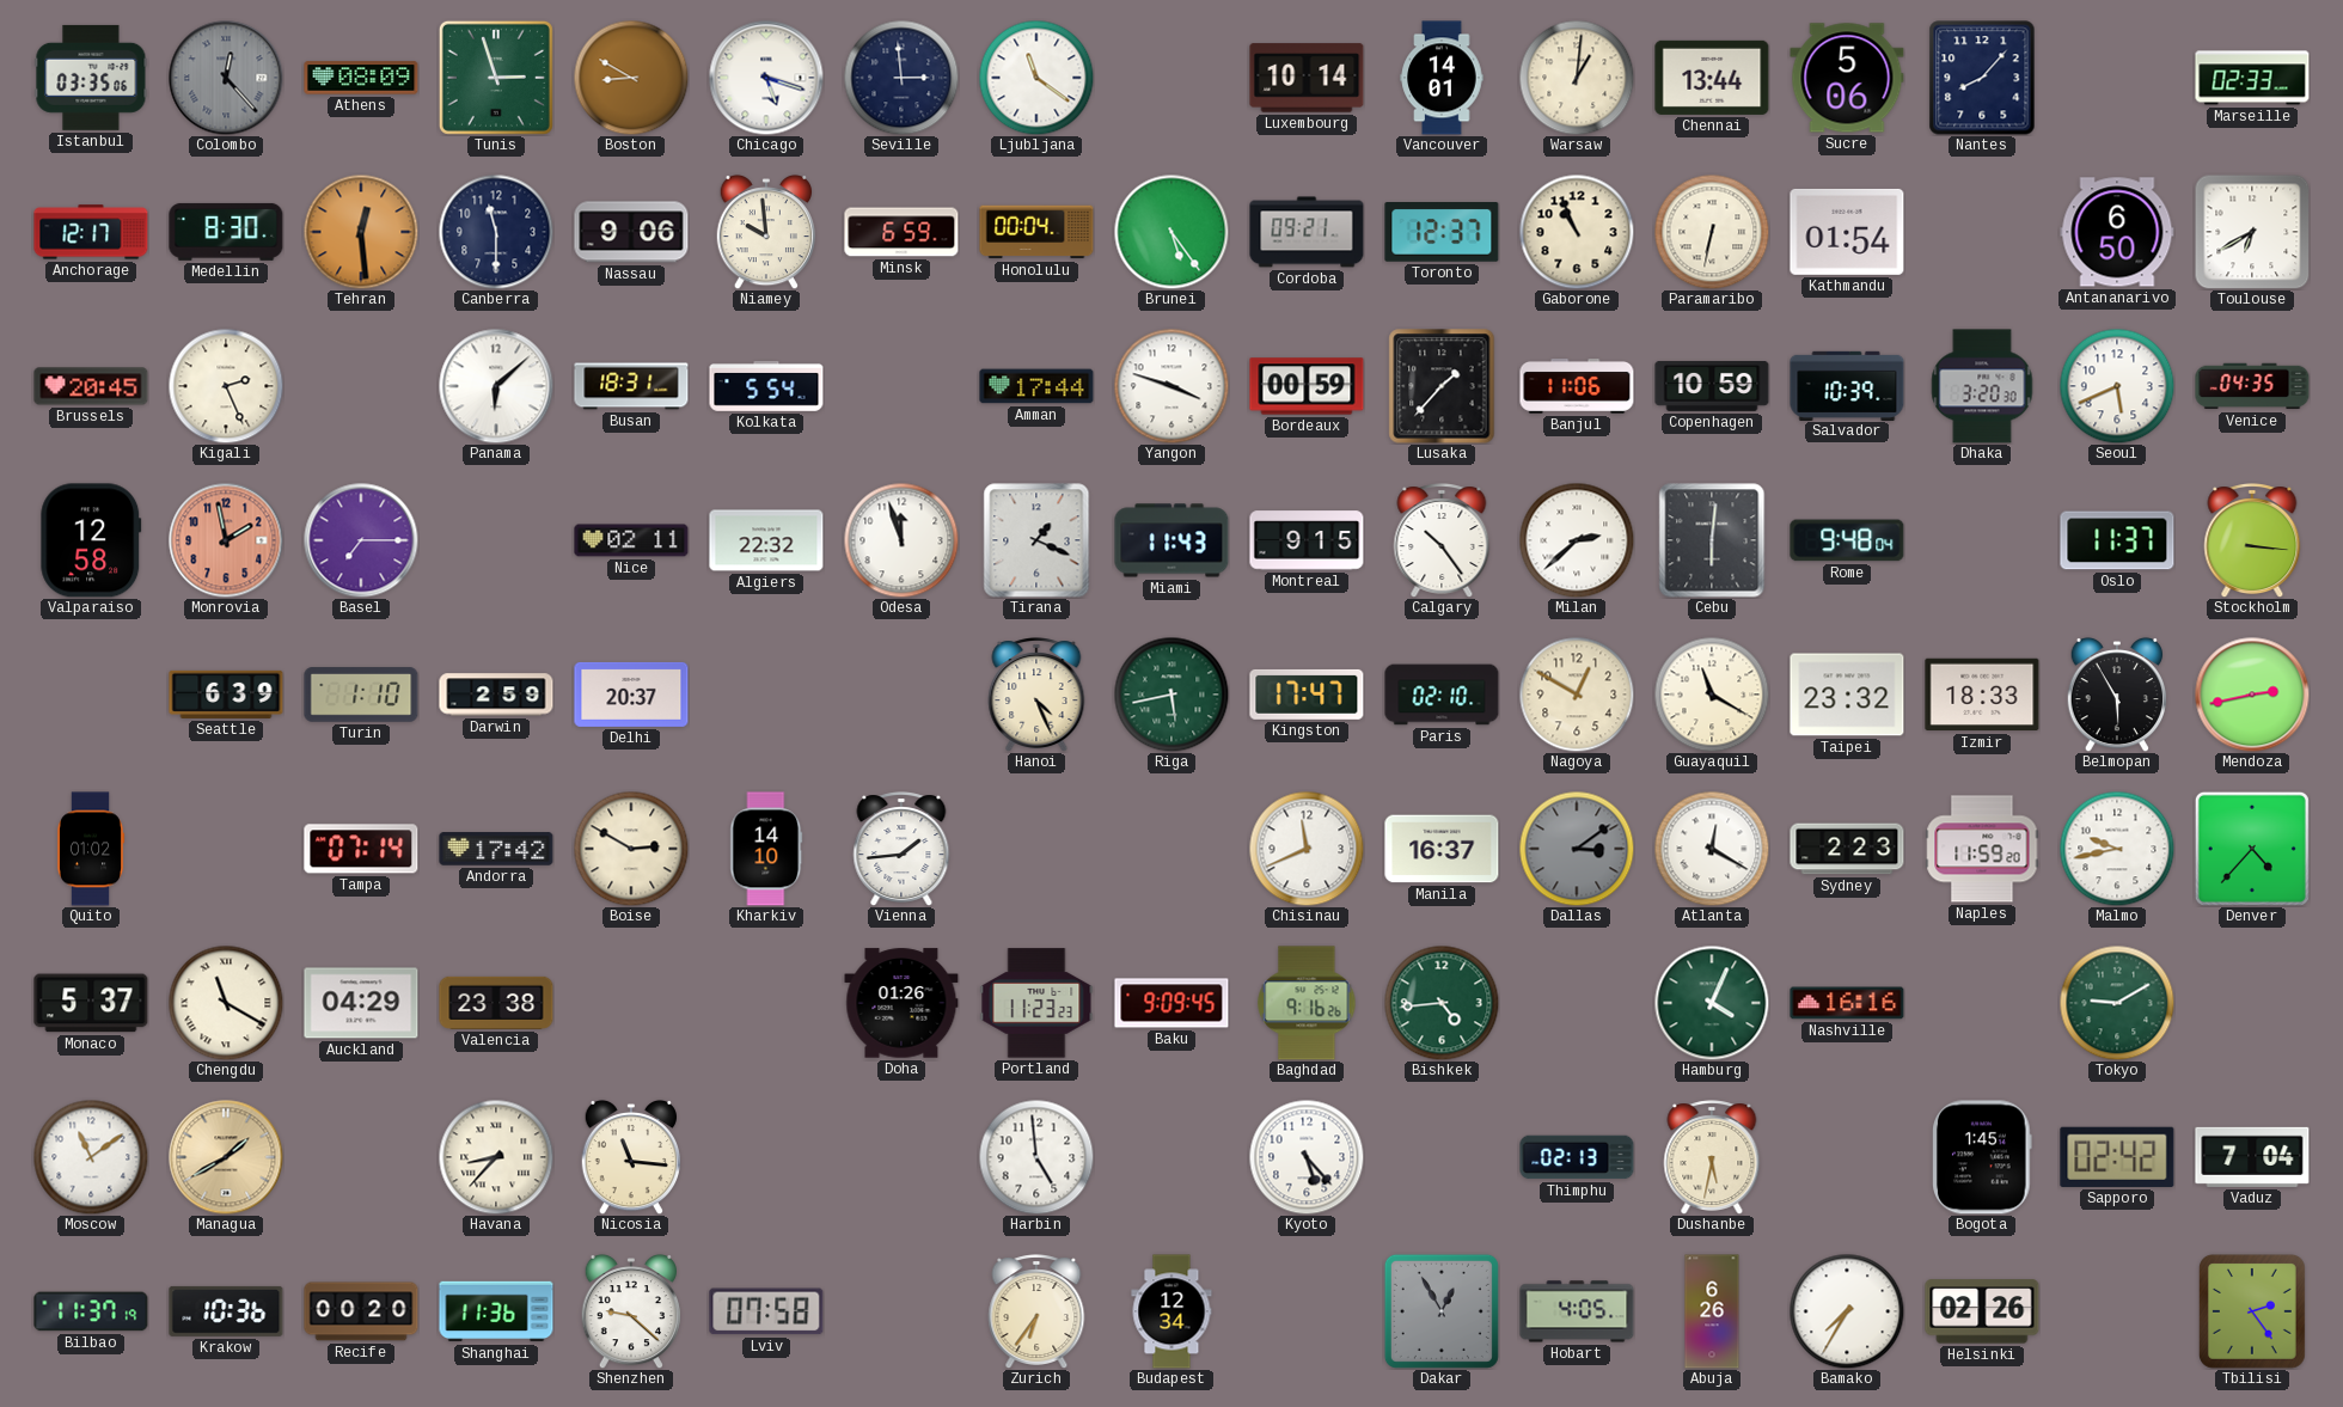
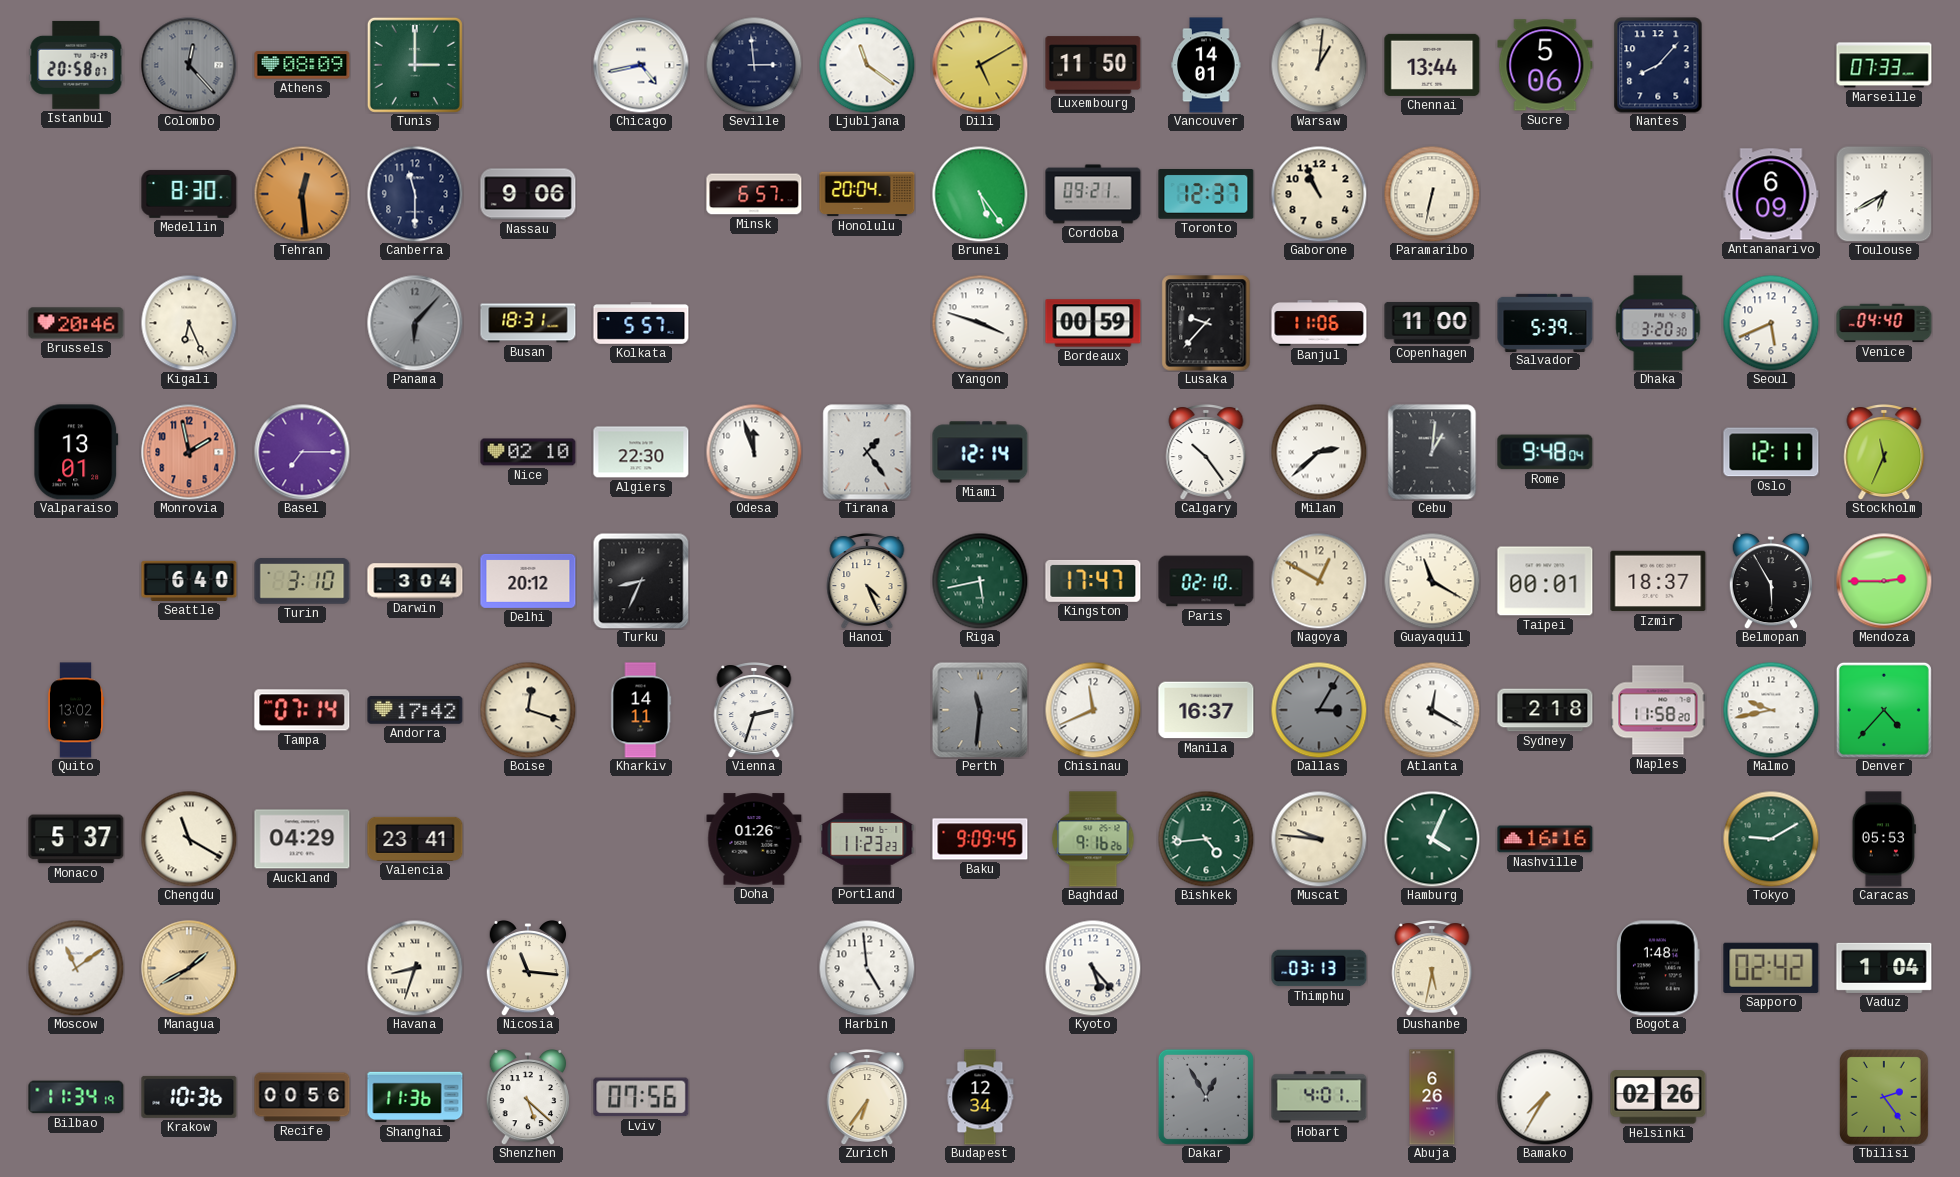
Istanbul: 03:35 -> 20:58
Tunis: 2:57 -> 3:00
Boston: 8:50 -> none
Chicago: 5:18 -> 4:43
Dili: none -> 5:10
Luxembourg: 10:14 -> 11:50
Marseille: 02:33 -> 07:33
Anchorage: 12:17 -> none
Niamey: 9:59 -> none
Minsk: 6:59 -> 6:57
Honolulu: 00:04 -> 20:04
Kathmandu: 01:54 -> none
Antananarivo: 6:50 -> 6:09
Brussels: 20:45 -> 20:46
Kigali: 2:26 -> 6:26
Panama: 6:08 -> 6:07
Panama dial: white -> grey
Kolkata: 5:54 -> 5:57
Amman: 17:44 -> none
Lusaka: 1:37 -> 9:37
Copenhagen: 10:59 -> 11:00
Salvador: 10:39 -> 5:39
Venice: 04:35 -> 04:40
Valparaiso: 12:58 -> 13:01
Nice: 02:11 -> 02:10
Algiers: 22:32 -> 22:30
Tirana: 1:19 -> 1:24
Miami: 11:43 -> 12:14
Montreal: 9:15 -> none
Cebu: 6:01 -> 1:01
Oslo: 11:37 -> 12:11
Stockholm: 3:16 -> 11:34
Seattle: 6:39 -> 6:40
Turin: 1:10 -> 3:10
Darwin: 2:59 -> 3:04
Delhi: 20:37 -> 20:12
Turku: none -> 8:34
Taipei: 23:32 -> 00:01
Izmir: 18:33 -> 18:37
Mendoza: 2:43 -> 2:45
Quito: 01:02 -> 13:02
Boise: 2:50 -> 12:18
Kharkiv: 14:10 -> 14:11
Vienna: 1:44 -> 2:33
Perth: none -> 11:31
Dallas: 3:09 -> 3:05
Sydney: 2:23 -> 2:18
Naples: 11:59 -> 11:58
Valencia: 23:38 -> 23:41
Muscat: none -> 9:46
Caracas: none -> 05:53
Havana: 8:37 -> 8:33
Thimphu: 02:13 -> 03:13
Bogota: 1:45 -> 1:48
Vaduz: 7:04 -> 1:04
Bilbao: 11:37 -> 11:34
Recife: 00:20 -> 00:56
Shenzhen: 9:22 -> 5:22
Lviv: 07:58 -> 07:56
Hobart: 4:05 -> 4:01
